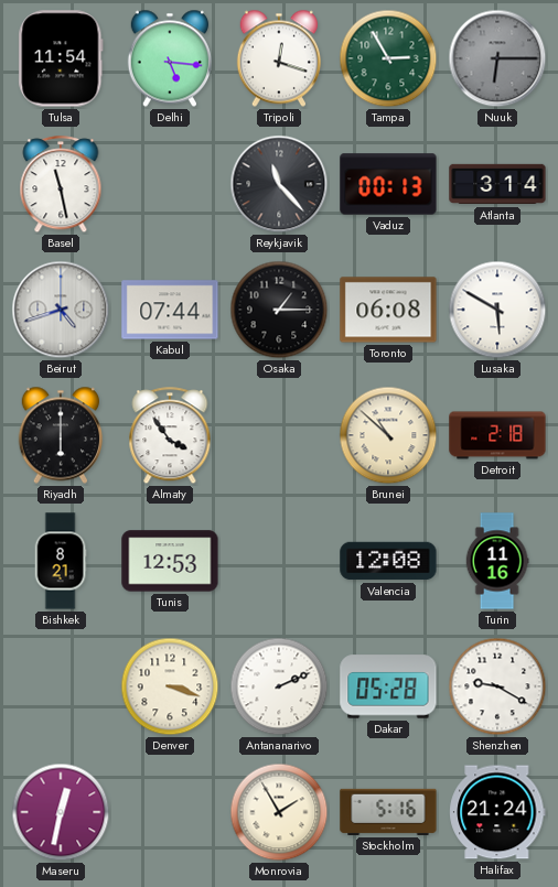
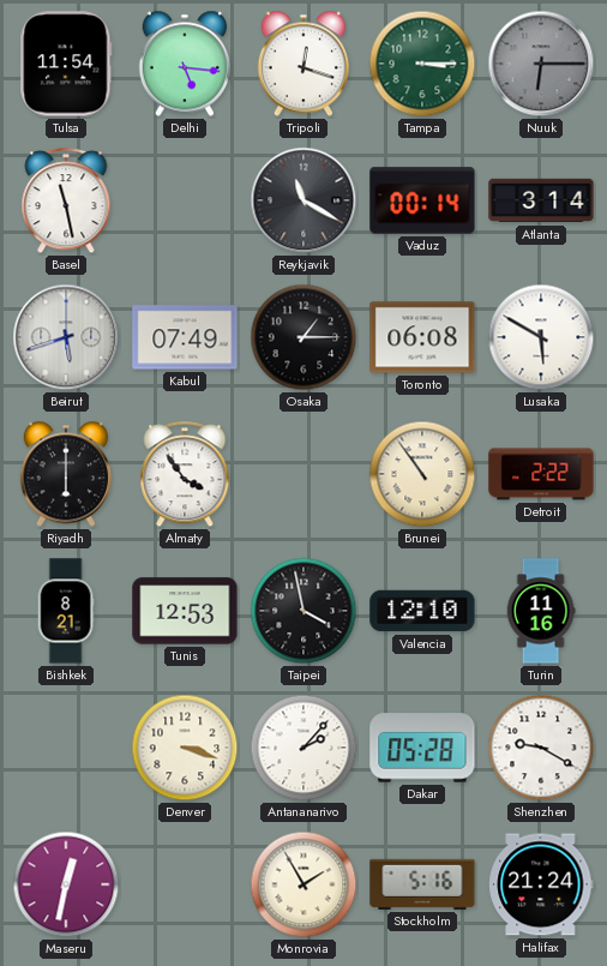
Tampa: 2:55 -> 3:15
Reykjavik: 11:23 -> 11:20
Vaduz: 00:13 -> 00:14
Beirut: 4:42 -> 5:42
Kabul: 07:44 -> 07:49
Brunei: 10:52 -> 10:54
Detroit: 2:18 -> 2:22
Taipei: none -> 3:58
Valencia: 12:08 -> 12:10
Antananarivo: 2:11 -> 2:07
